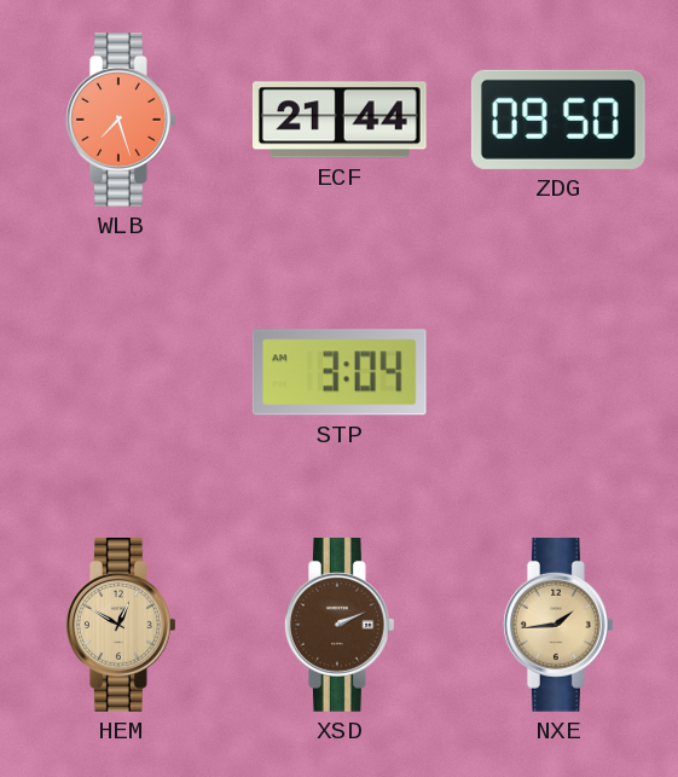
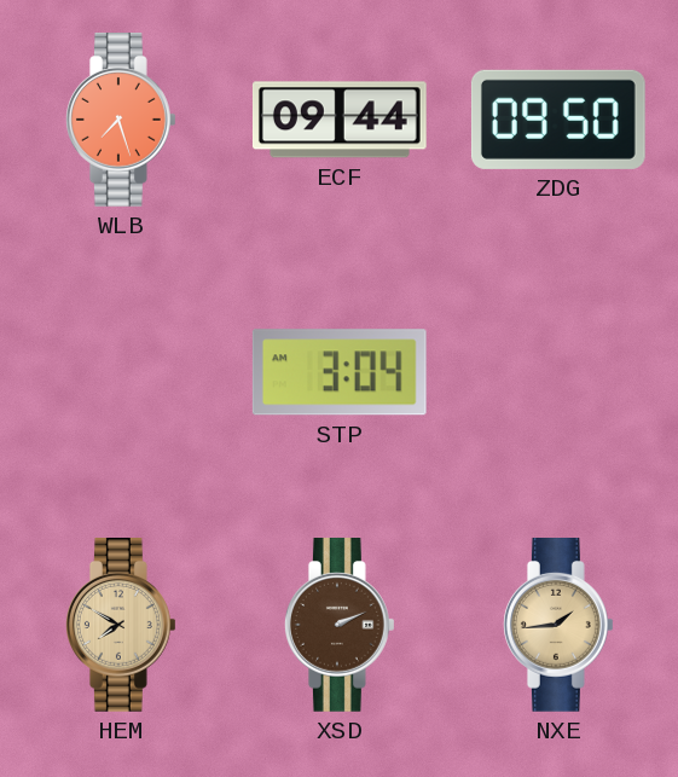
ECF: 21:44 -> 09:44
HEM: 12:50 -> 7:50
